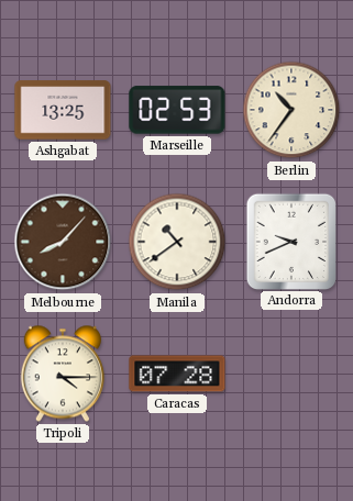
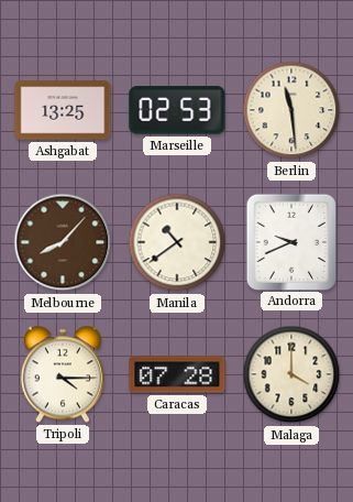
Berlin: 10:36 -> 11:29
Malaga: none -> 4:00
